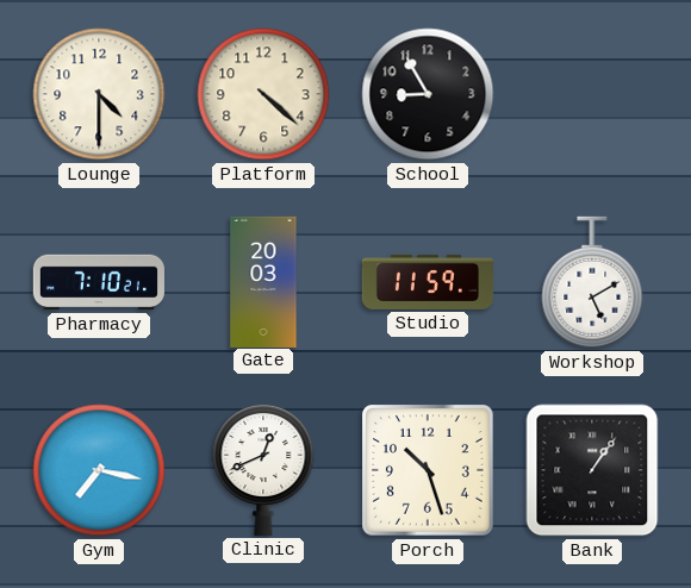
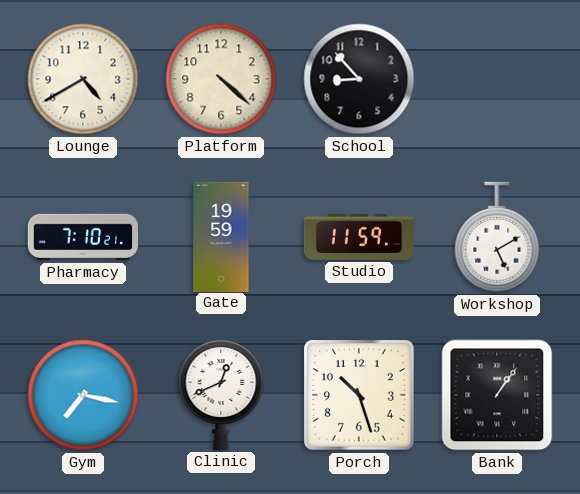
Lounge: 4:30 -> 4:40
School: 8:55 -> 8:53
Gate: 20:03 -> 19:59
